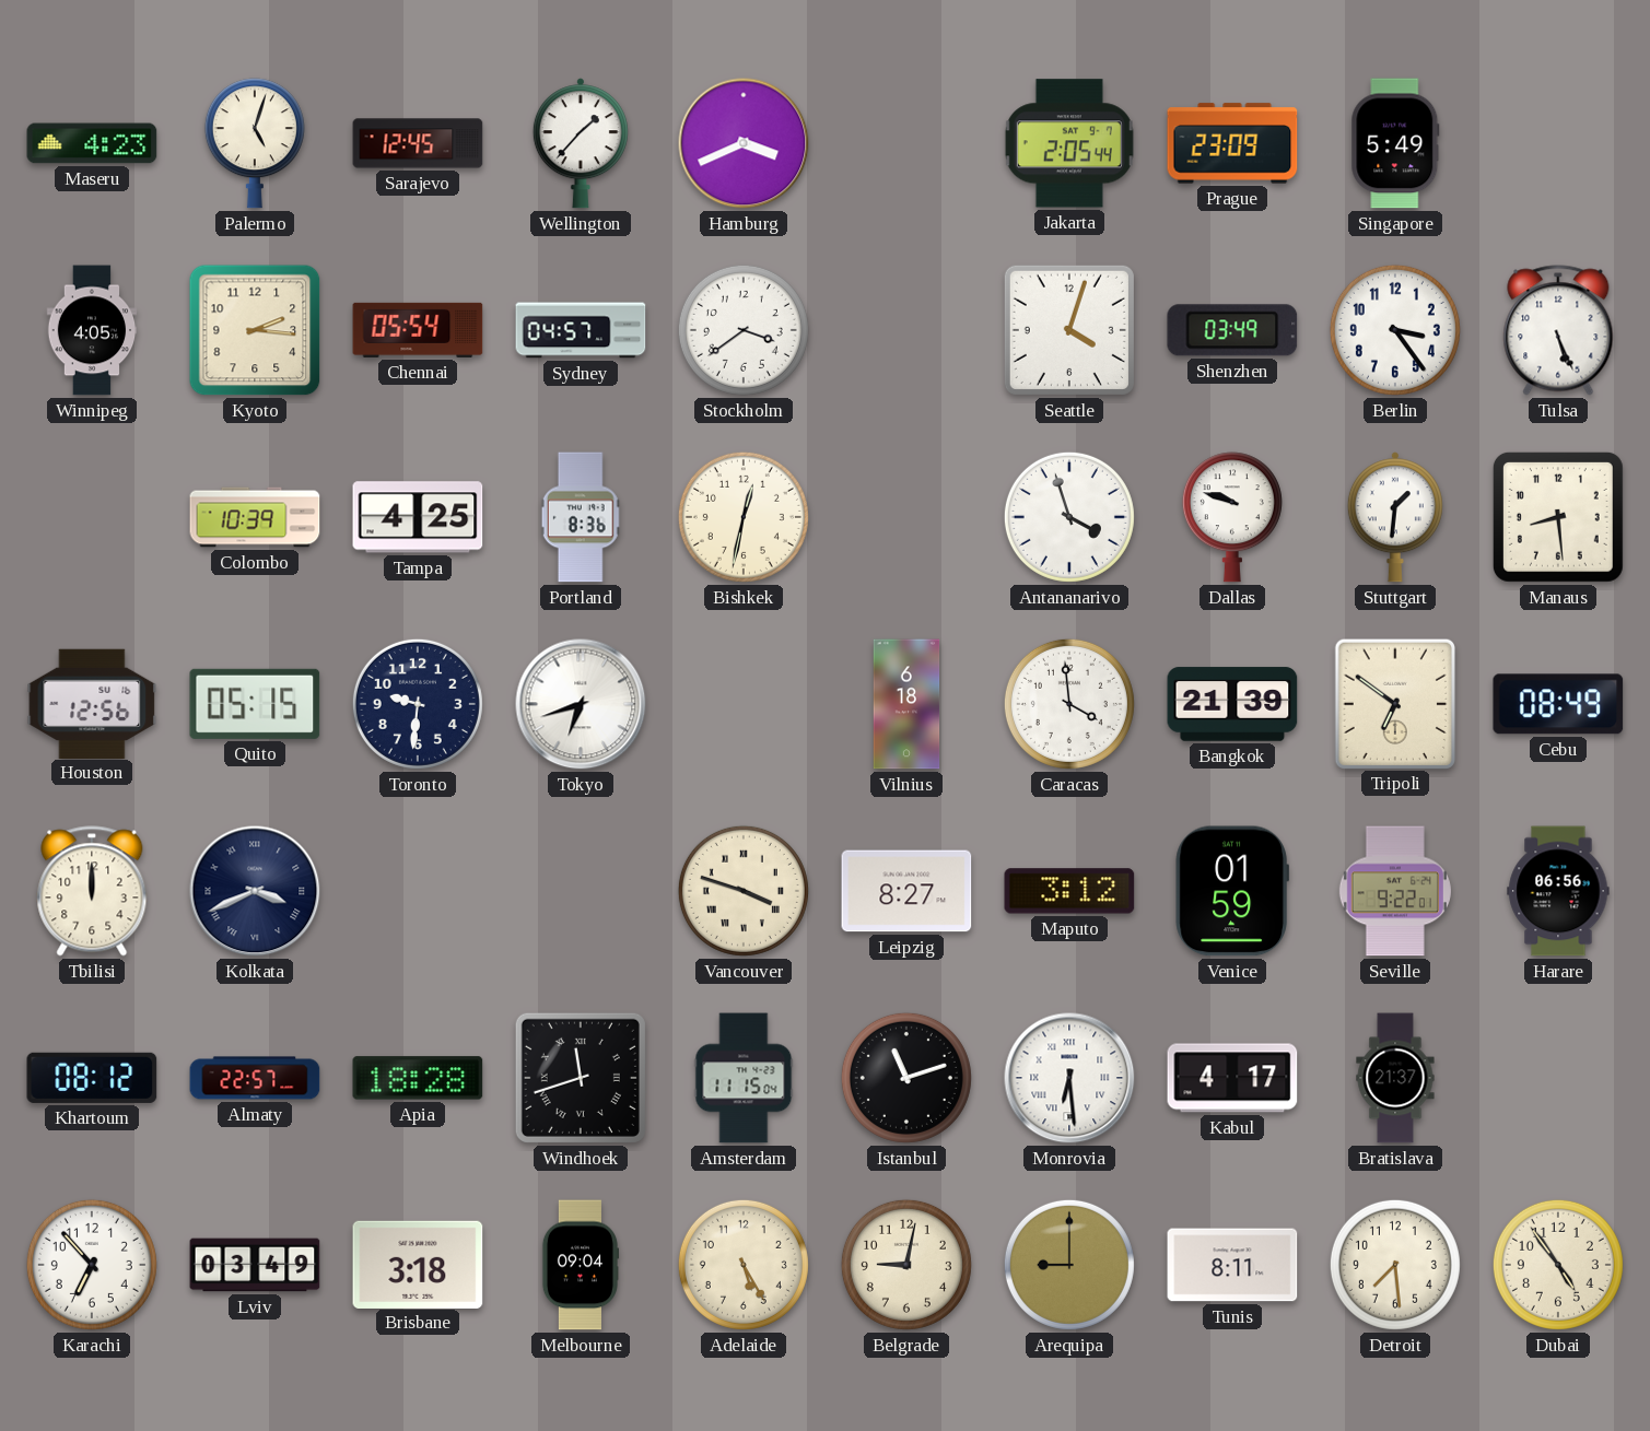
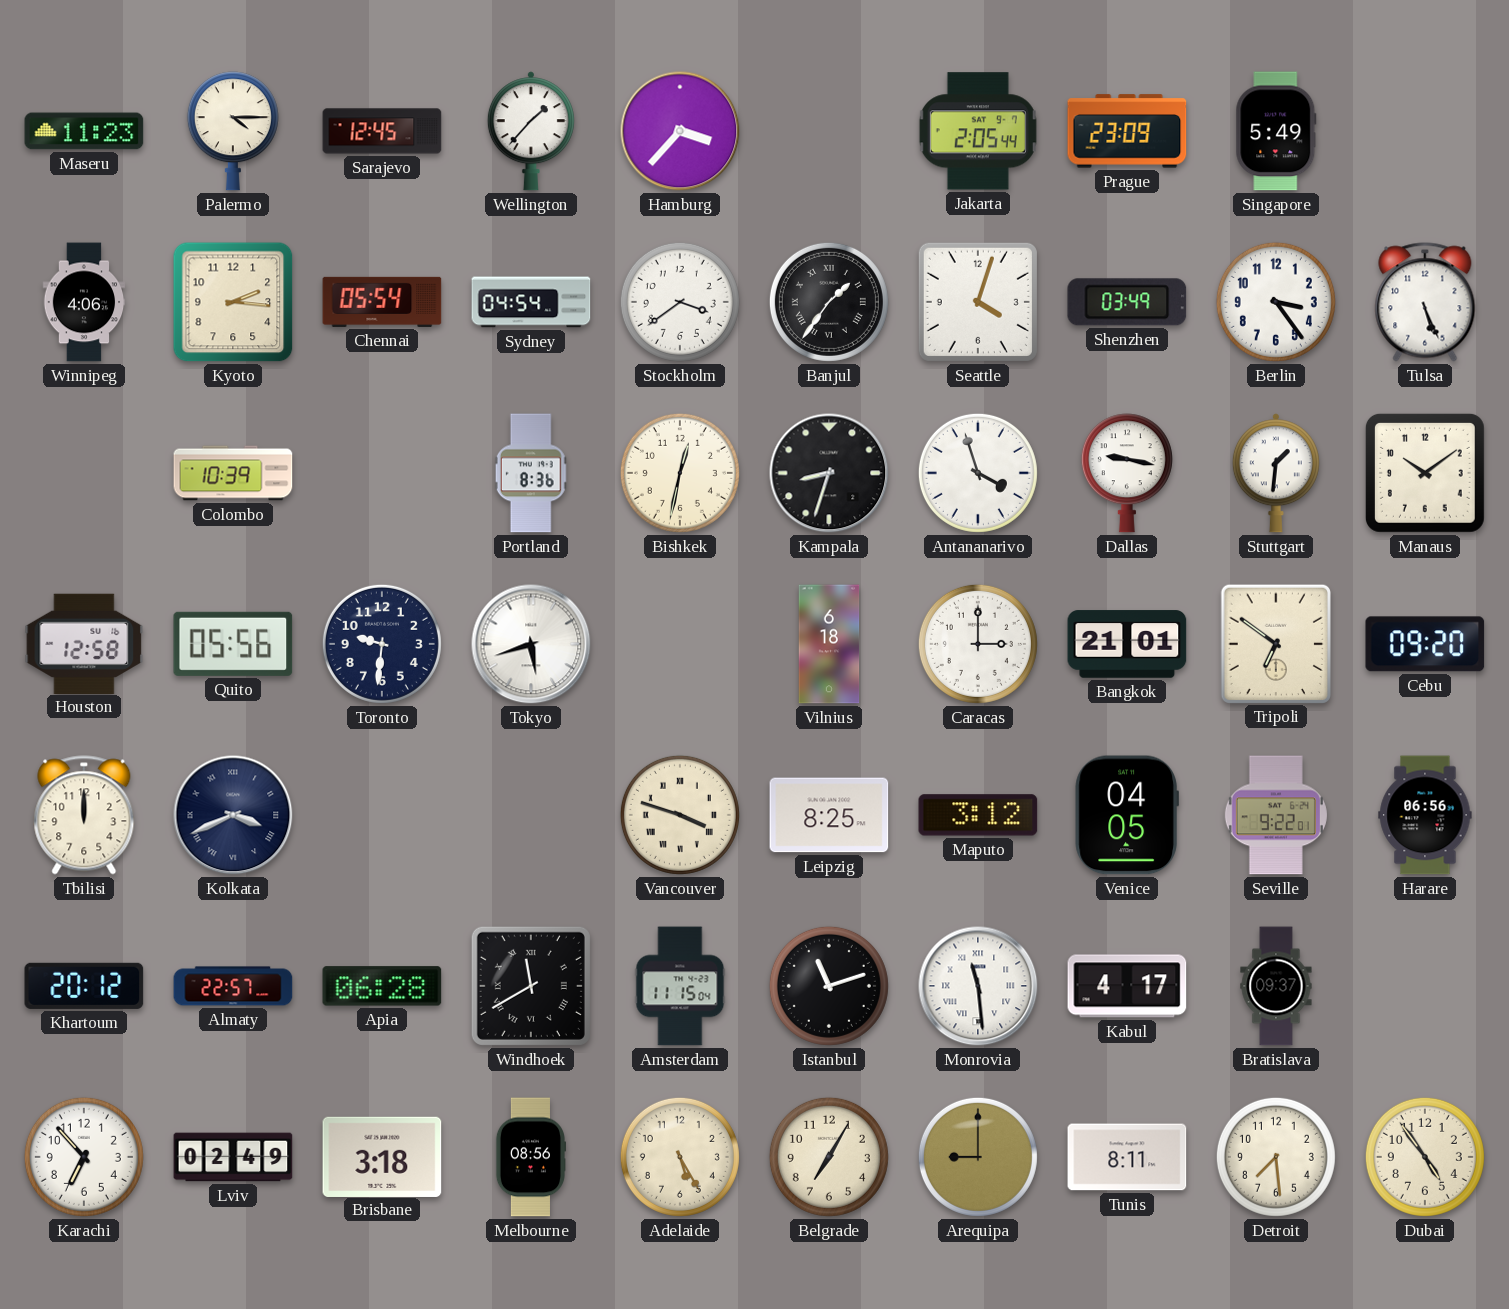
Maseru: 4:23 -> 11:23
Palermo: 5:03 -> 4:15
Hamburg: 3:41 -> 3:37
Winnipeg: 4:05 -> 4:06
Sydney: 04:57 -> 04:54
Banjul: none -> 1:36
Tampa: 4:25 -> none
Kampala: none -> 8:33
Dallas: 9:48 -> 9:17
Manaus: 8:29 -> 10:09
Houston: 12:56 -> 12:58
Quito: 05:15 -> 05:56
Tokyo: 6:42 -> 5:42
Caracas: 3:59 -> 3:00
Bangkok: 21:39 -> 21:01
Cebu: 08:49 -> 09:20
Leipzig: 8:27 -> 8:25
Venice: 01:59 -> 04:05
Khartoum: 08:12 -> 20:12
Apia: 18:28 -> 06:28
Windhoek: 11:42 -> 11:40
Monrovia: 6:29 -> 11:29
Bratislava: 21:37 -> 09:37
Lviv: 03:49 -> 02:49
Melbourne: 09:04 -> 08:56
Belgrade: 9:02 -> 7:05
